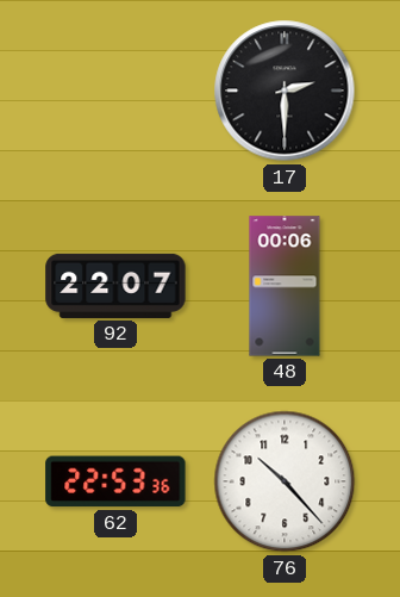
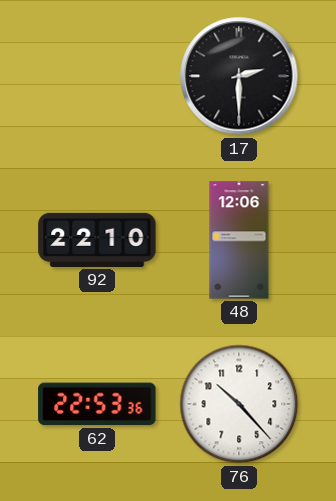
92: 22:07 -> 22:10
48: 00:06 -> 12:06
